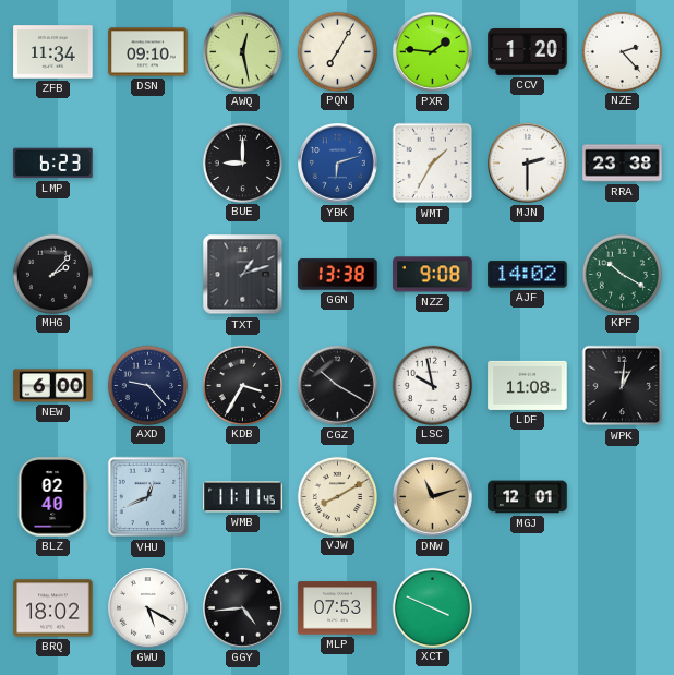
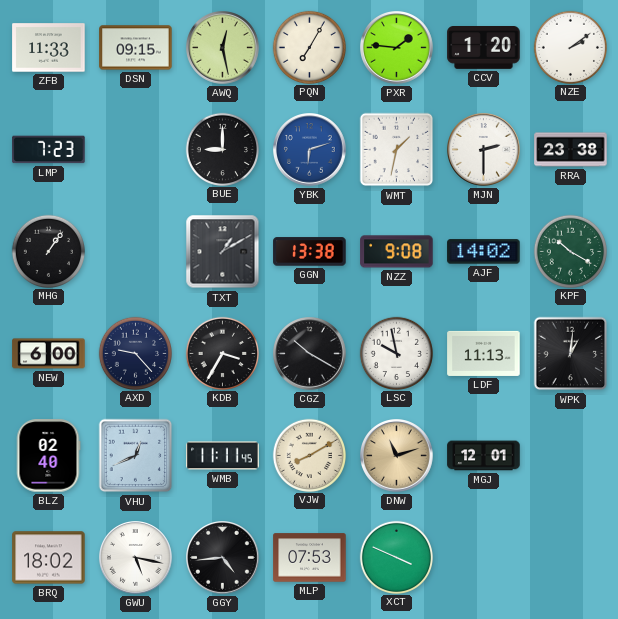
ZFB: 11:34 -> 11:33
DSN: 09:10 -> 09:15
NZE: 2:23 -> 2:09
LMP: 6:23 -> 7:23
WMT: 1:35 -> 1:32
MHG: 2:07 -> 1:06
TXT: 1:12 -> 1:10
LDF: 11:08 -> 11:13
GWU: 5:20 -> 5:17
